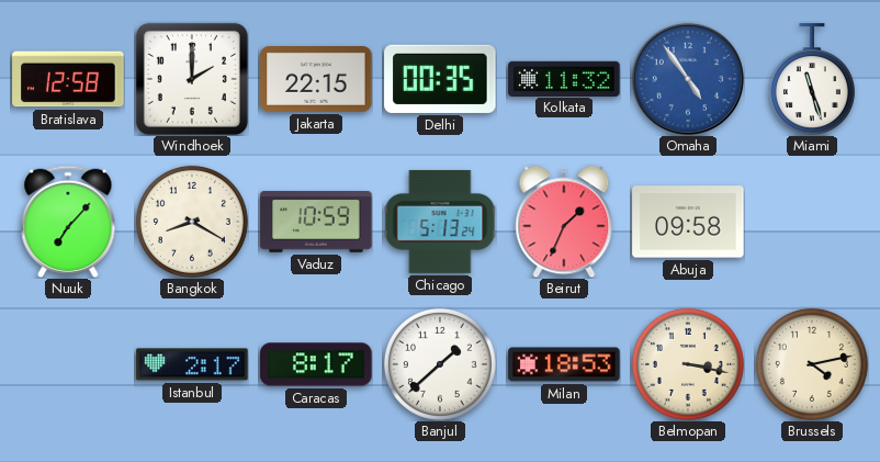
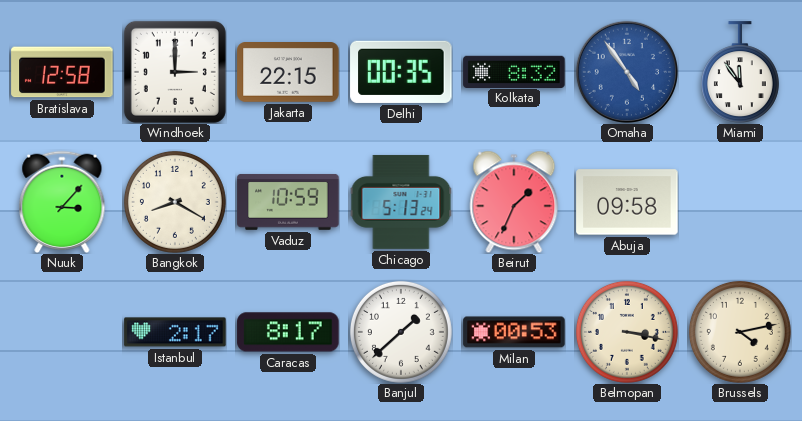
Windhoek: 2:00 -> 3:00
Kolkata: 11:32 -> 8:32
Miami: 11:27 -> 11:54
Nuuk: 7:07 -> 3:07
Milan: 18:53 -> 00:53
